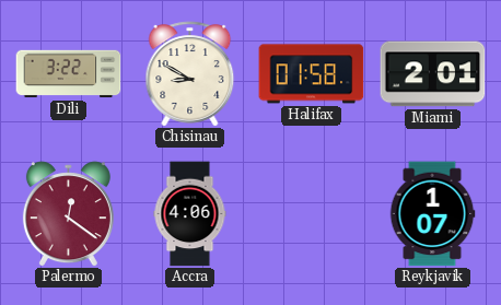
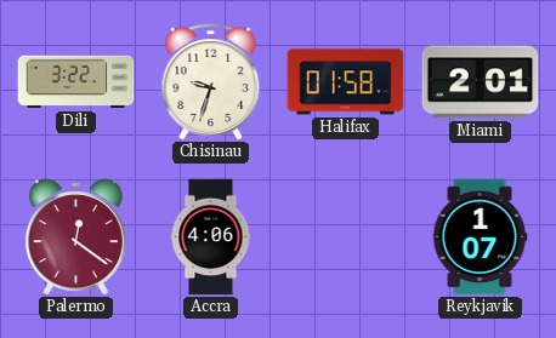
Chisinau: 8:50 -> 9:33
